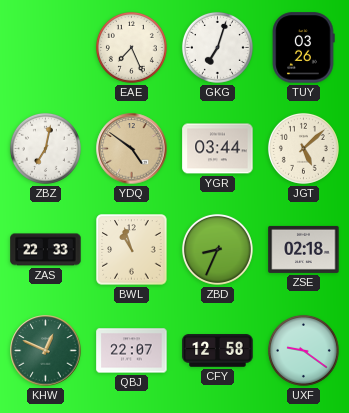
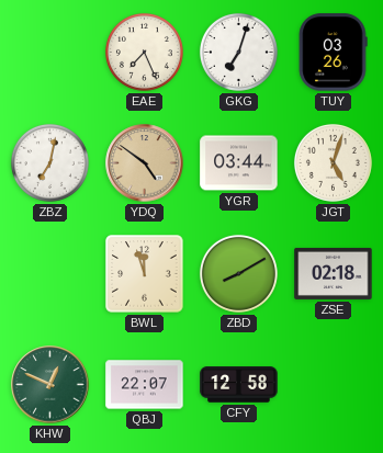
JGT: 5:08 -> 5:03
ZAS: 22:33 -> none
BWL: 10:57 -> 11:57
ZBD: 8:34 -> 8:10
UXF: 9:21 -> none
